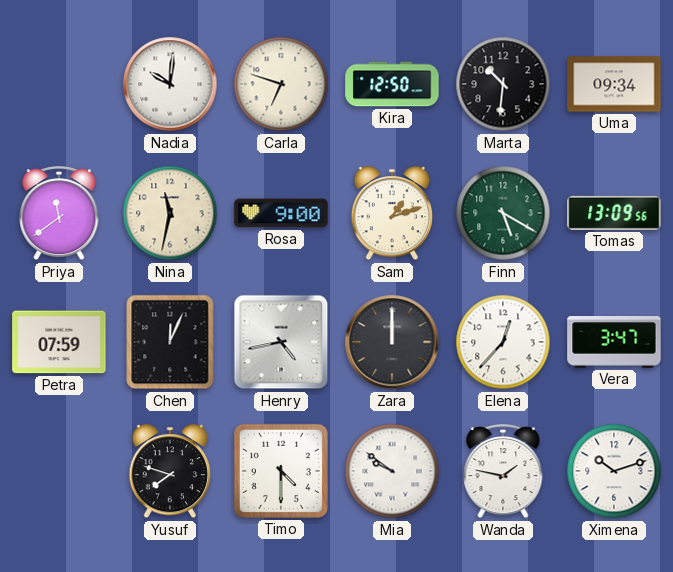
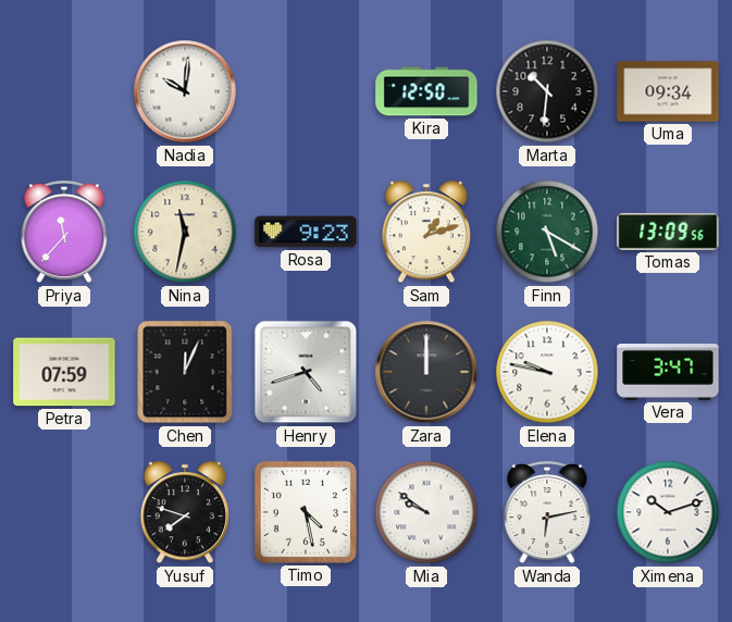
Carla: 6:48 -> none
Priya: 11:39 -> 11:37
Rosa: 9:00 -> 9:23
Henry: 4:43 -> 4:42
Elena: 12:37 -> 9:47
Timo: 4:30 -> 4:28
Wanda: 1:47 -> 6:13
